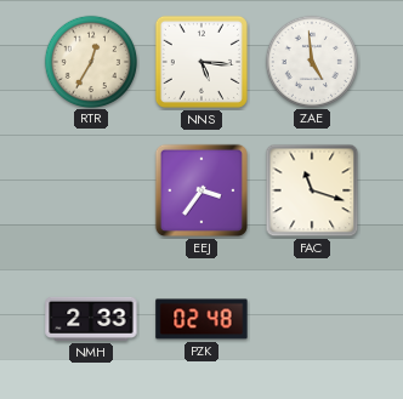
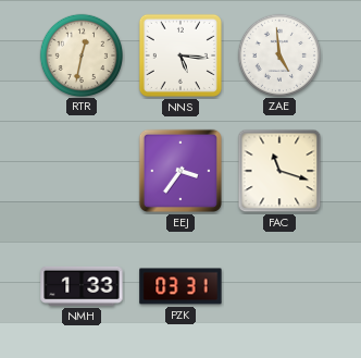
RTR: 12:35 -> 12:32
NMH: 2:33 -> 1:33
PZK: 02:48 -> 03:31
